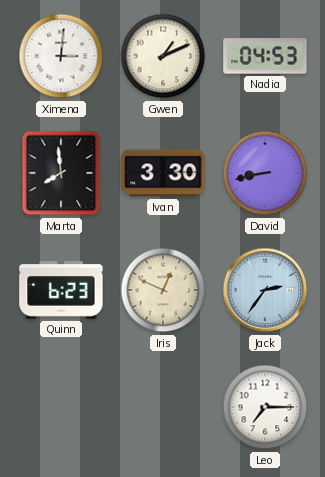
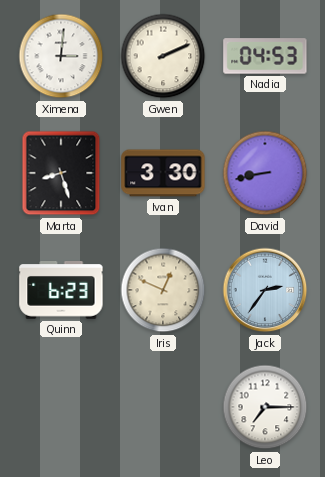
Gwen: 1:11 -> 2:11
Marta: 7:59 -> 8:27
